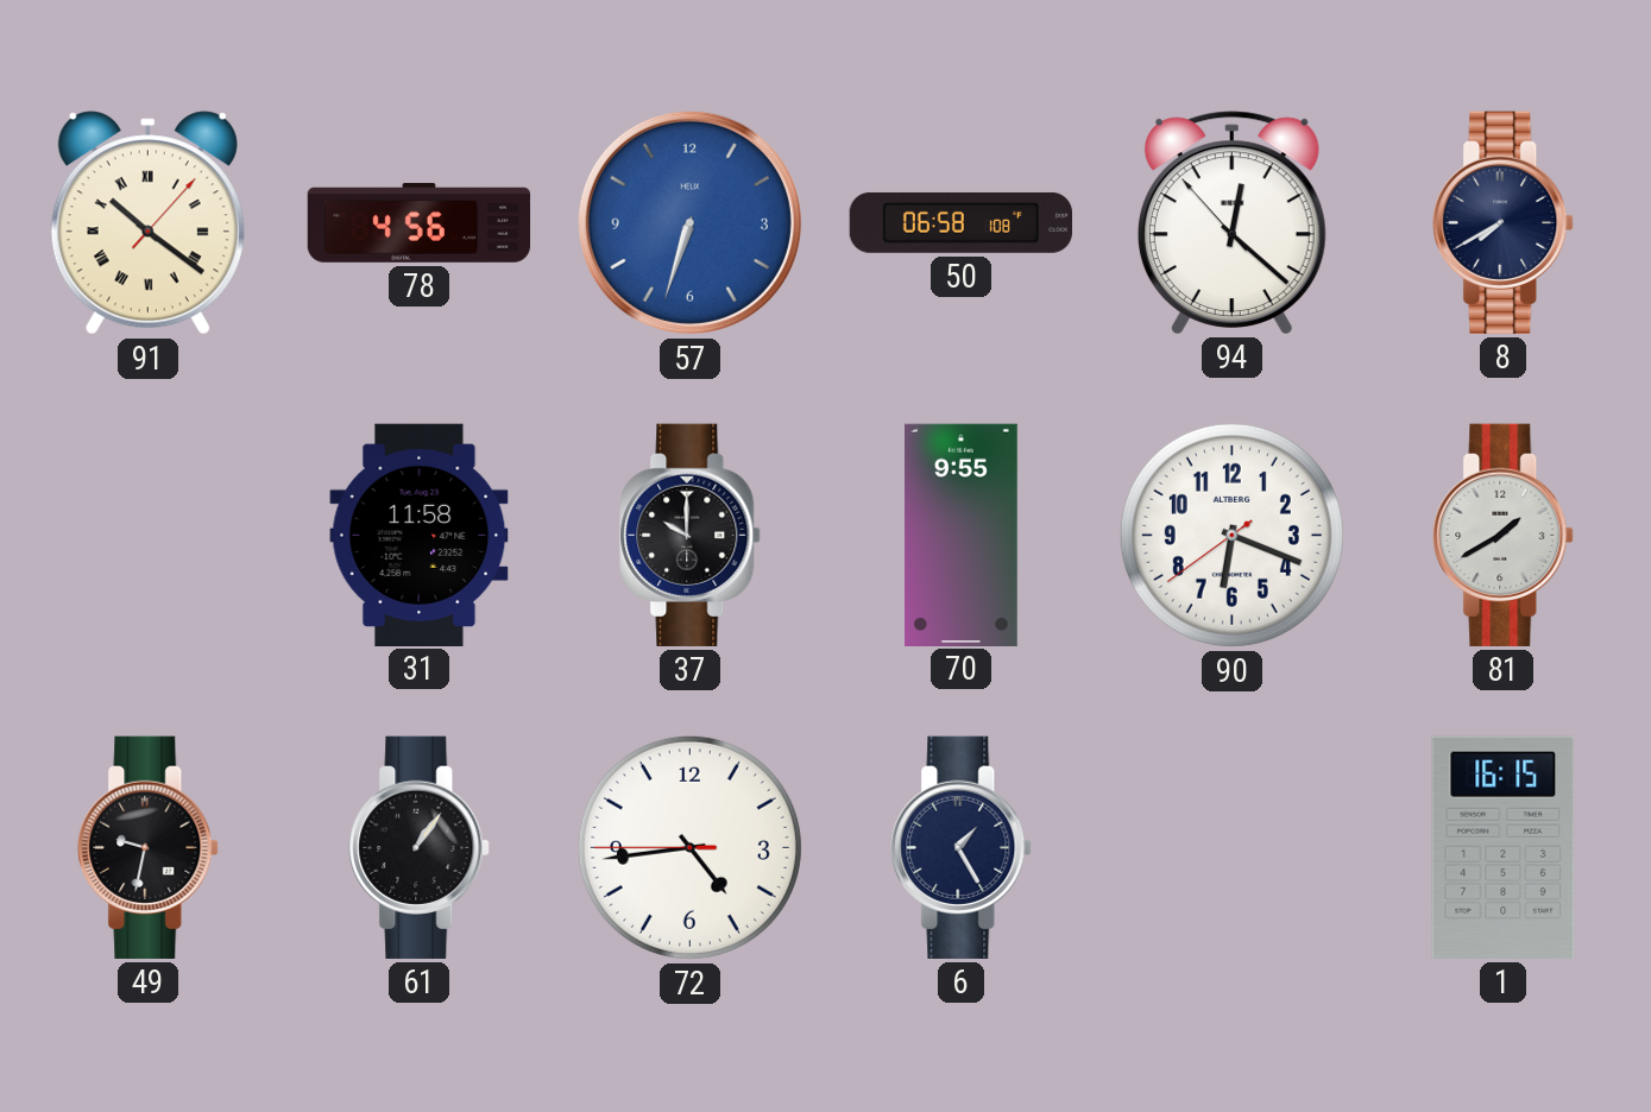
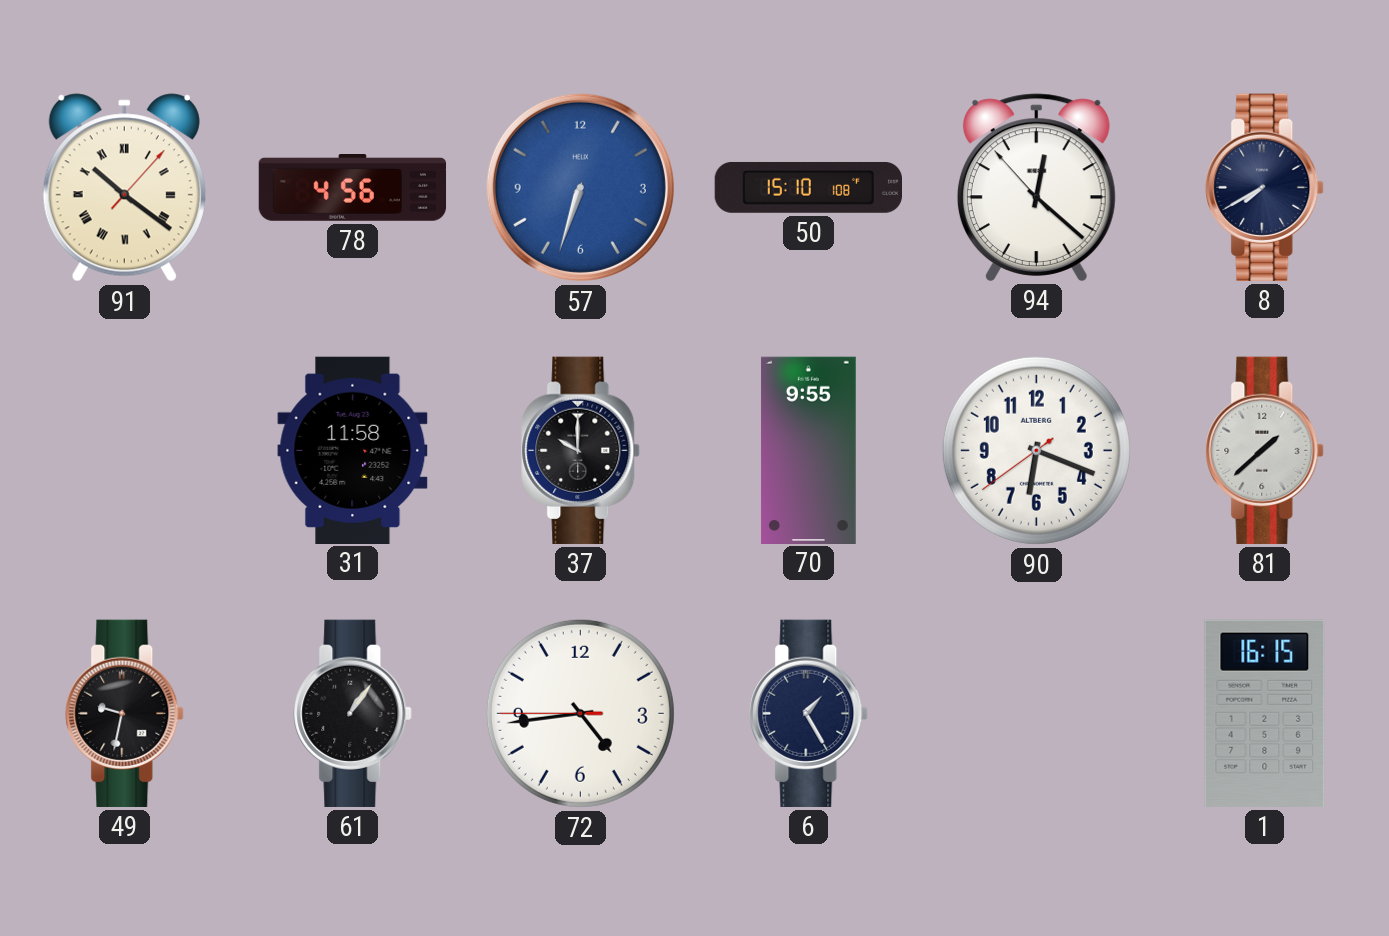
50: 06:58 -> 15:10
81: 1:40 -> 1:38
